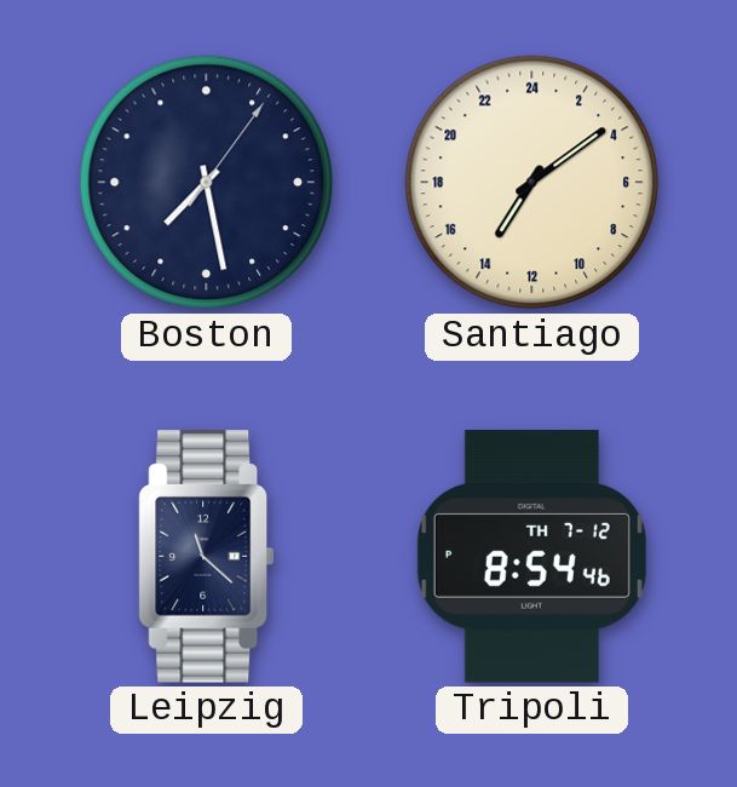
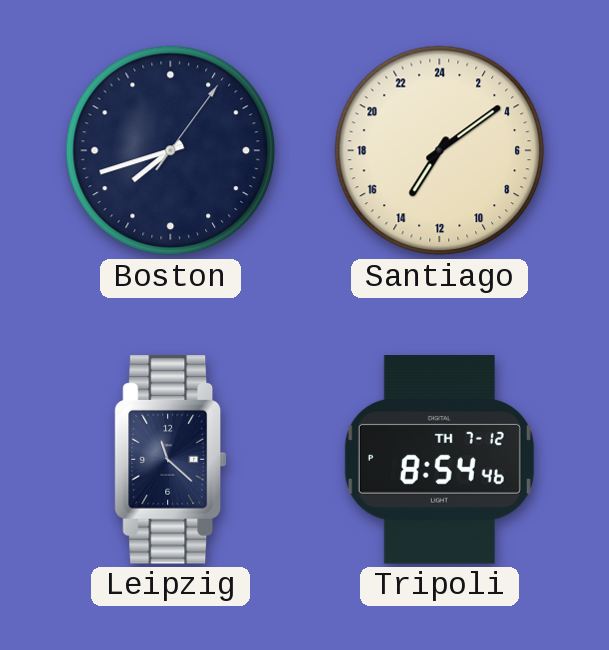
Boston: 7:28 -> 7:42
